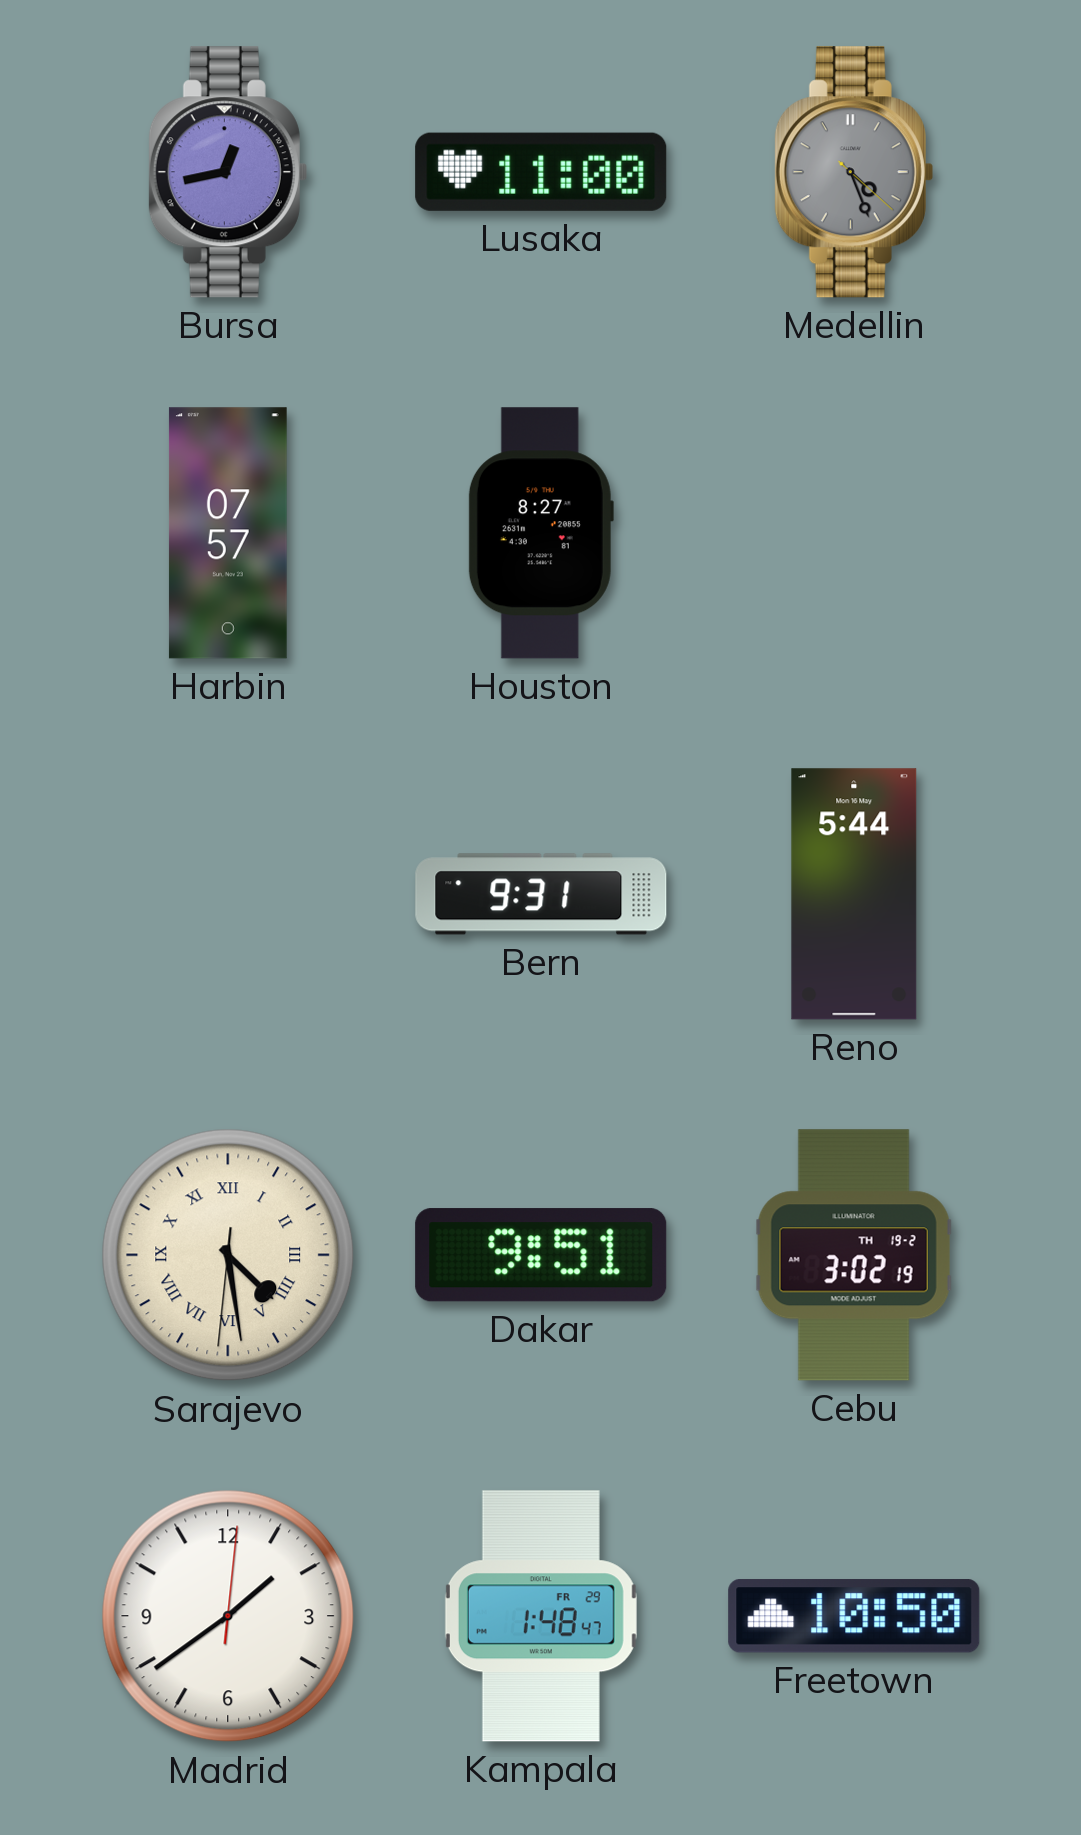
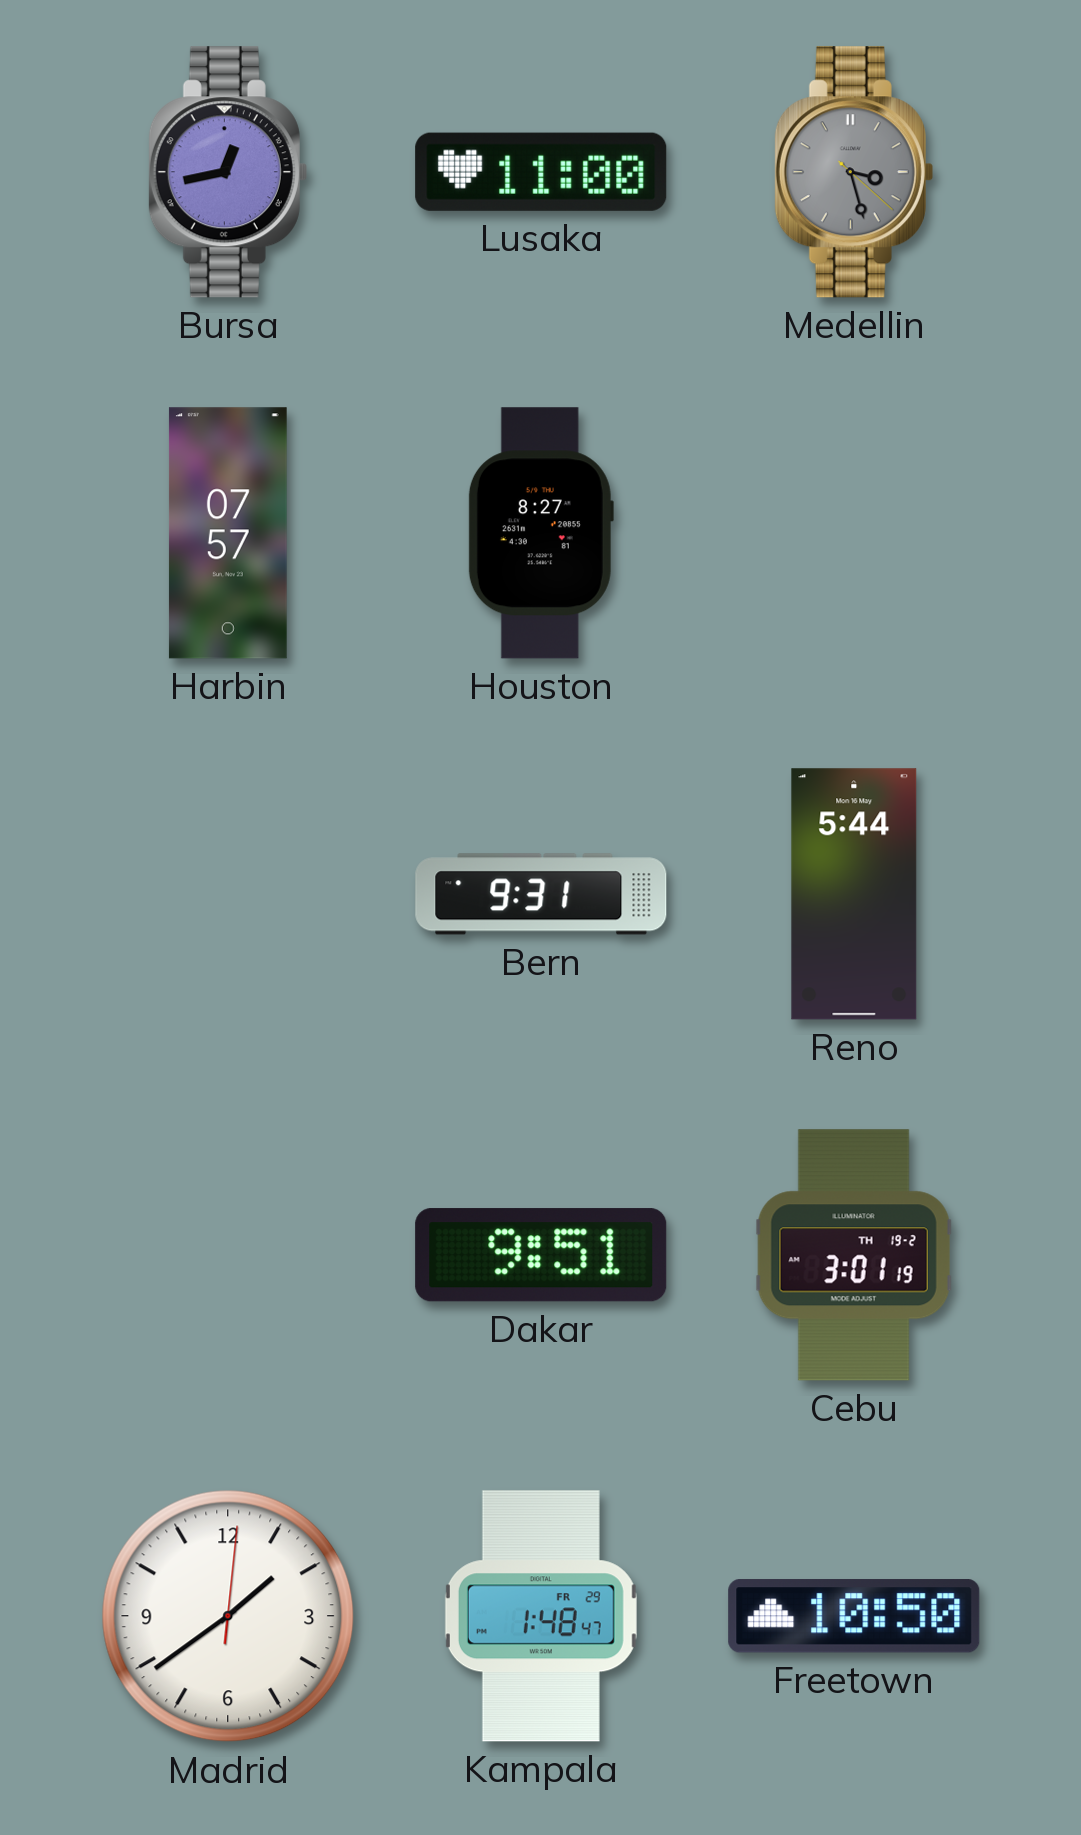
Medellin: 4:26 -> 3:27
Sarajevo: 4:28 -> none
Cebu: 3:02 -> 3:01
